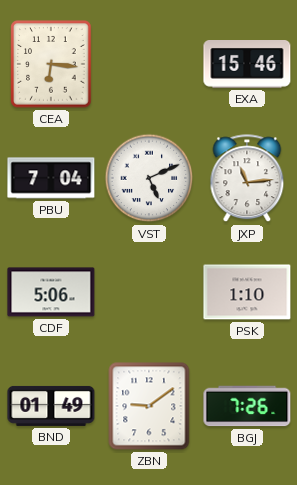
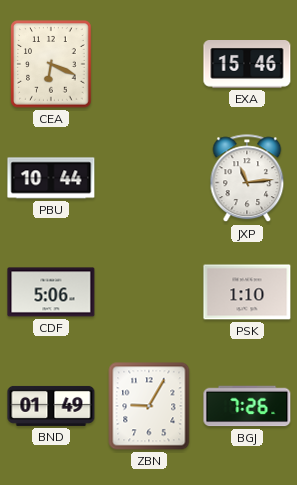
CEA: 6:16 -> 6:19
PBU: 7:04 -> 10:44
VST: 5:11 -> none
ZBN: 9:09 -> 9:05
